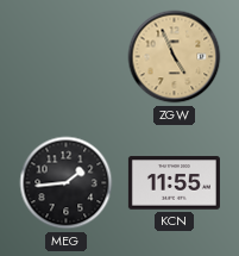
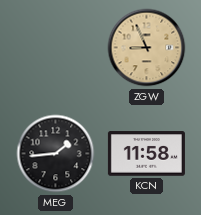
ZGW: 4:56 -> 8:56
KCN: 11:55 -> 11:58
